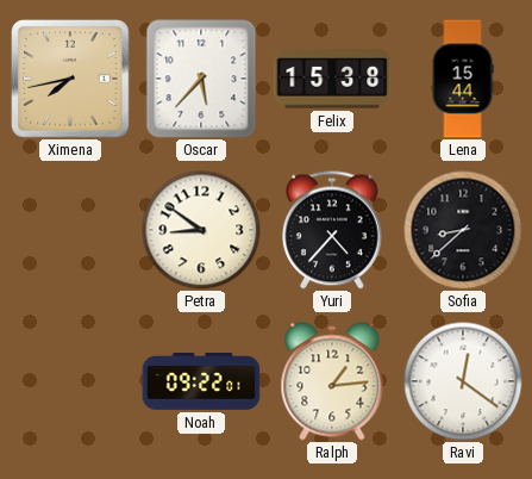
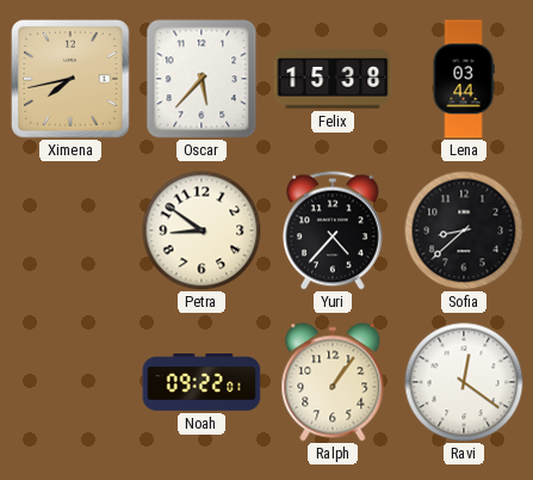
Lena: 15:44 -> 03:44
Ralph: 1:14 -> 1:06
